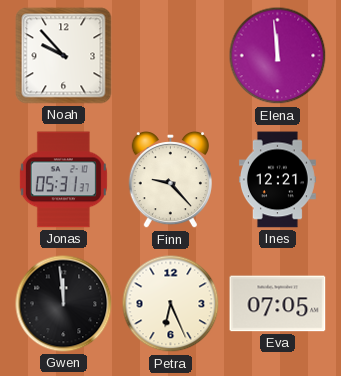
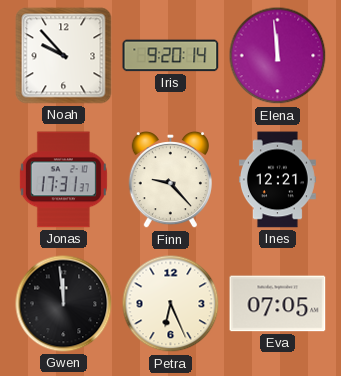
Iris: none -> 9:20
Jonas: 05:31 -> 17:31
